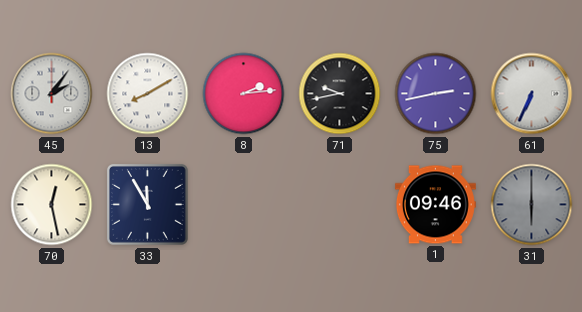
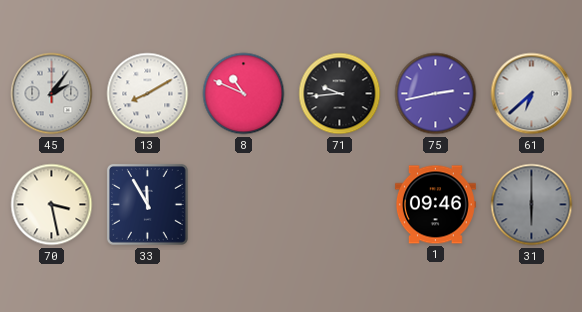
8: 2:14 -> 10:49
71: 9:43 -> 9:44
61: 6:34 -> 6:38
70: 12:28 -> 3:28
